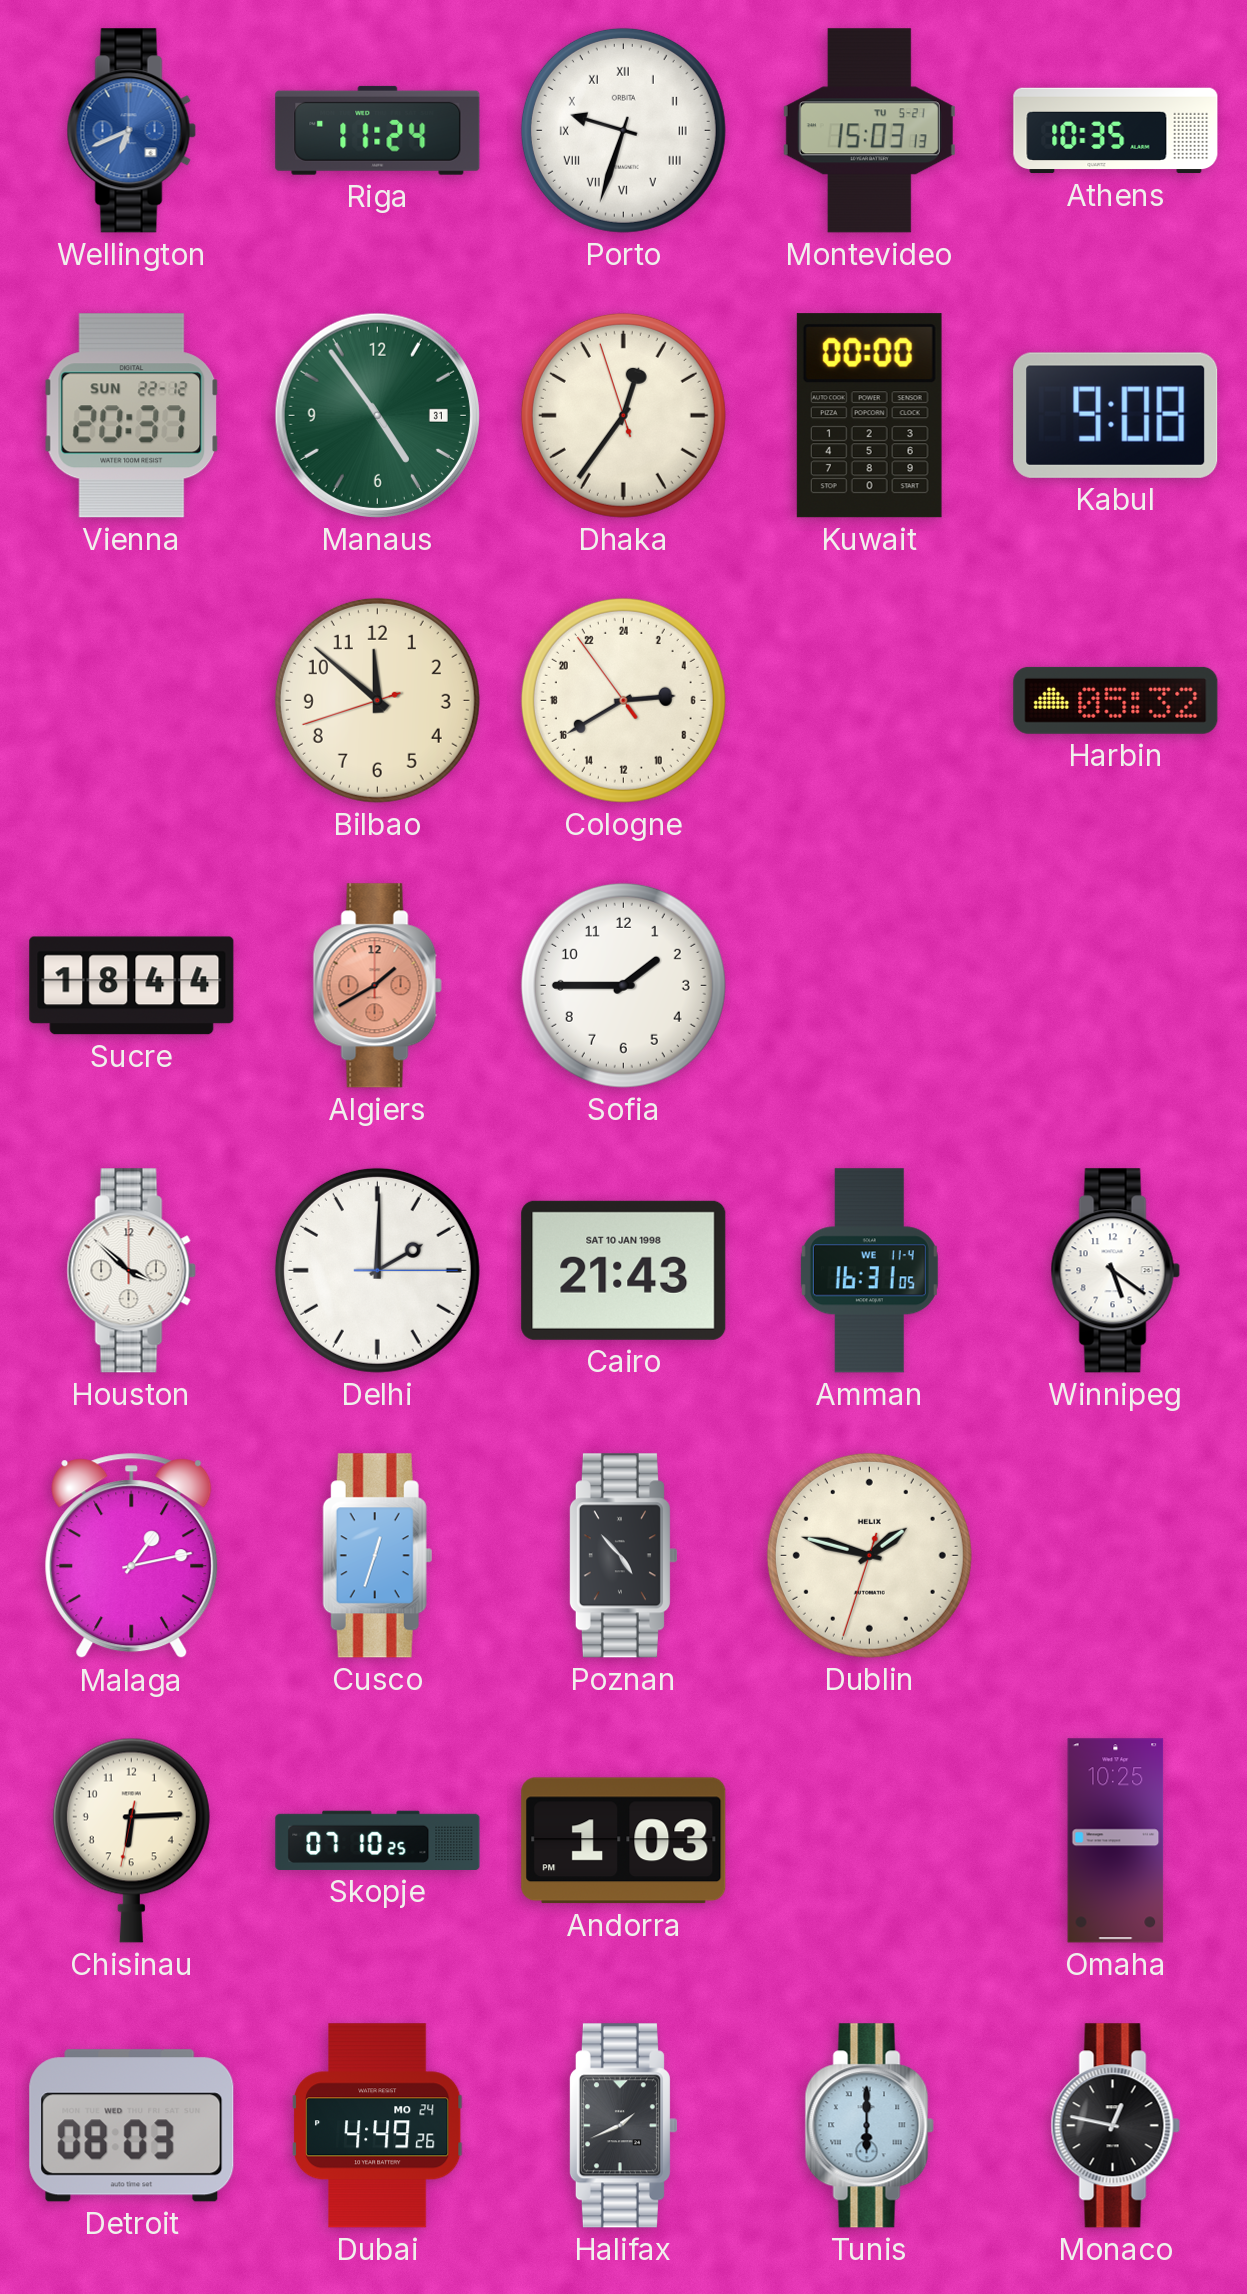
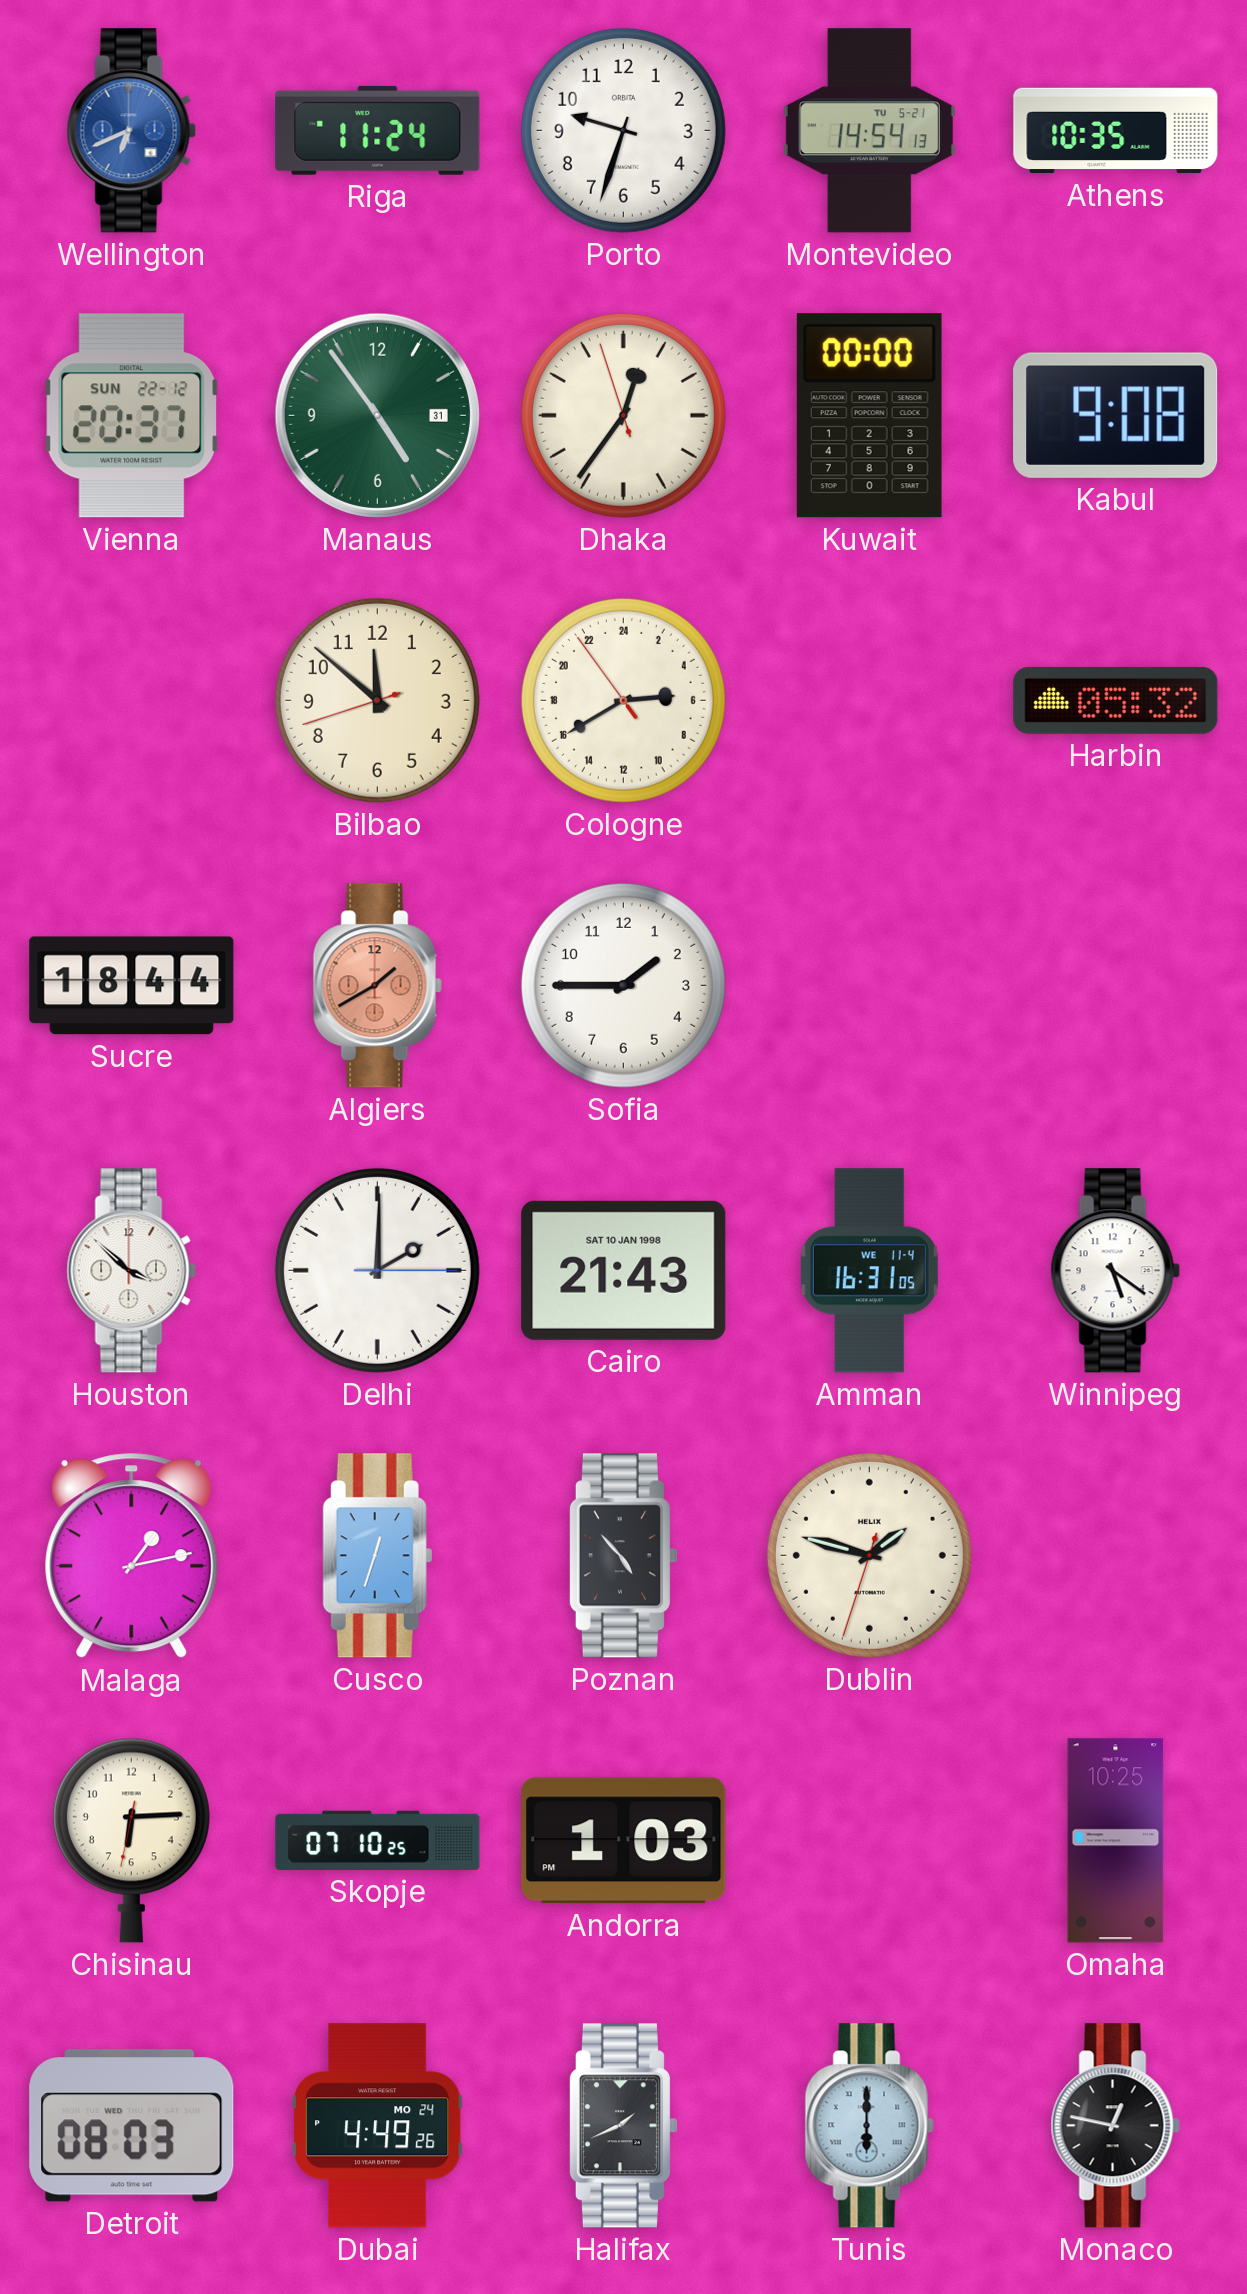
Porto numerals: Roman -> Arabic
Montevideo: 15:03 -> 14:54
